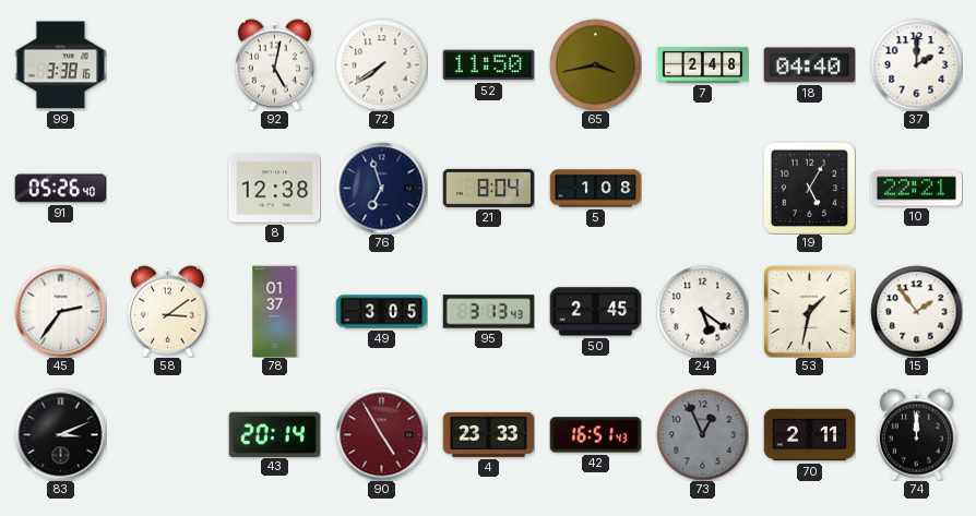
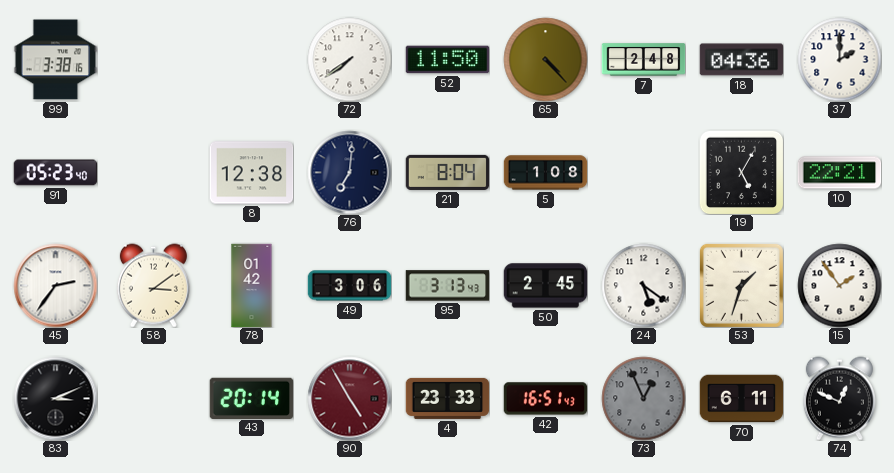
92: 5:02 -> none
65: 3:43 -> 4:23
18: 04:40 -> 04:36
91: 05:26 -> 05:23
76: 6:57 -> 7:01
78: 01:37 -> 01:42
49: 3:05 -> 3:06
53: 1:32 -> 1:33
70: 2:11 -> 6:11
74: 12:00 -> 12:49
